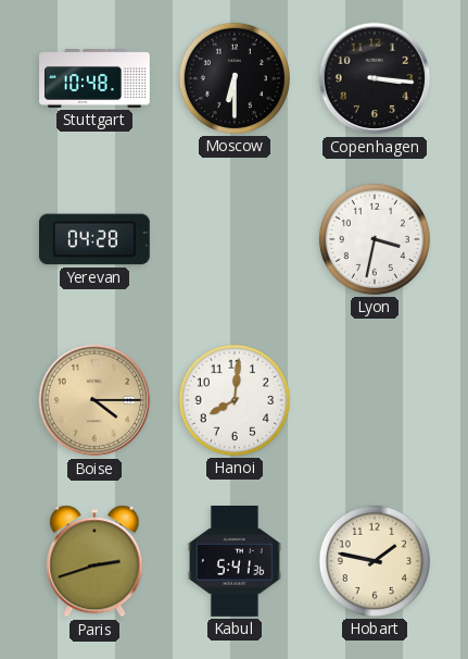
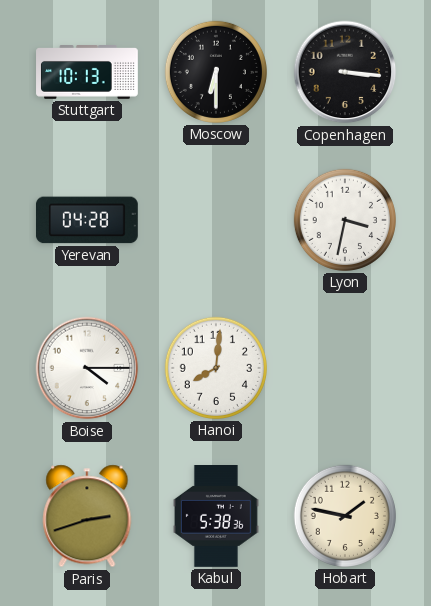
Stuttgart: 10:48 -> 10:13
Boise dial: champagne -> white
Kabul: 5:41 -> 5:38
